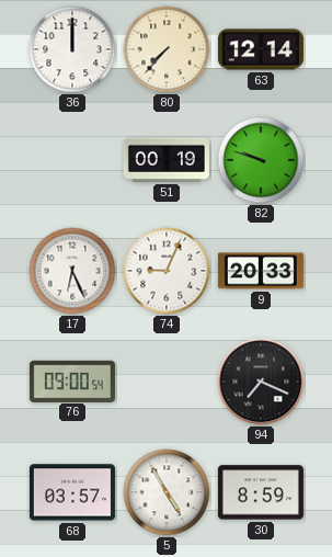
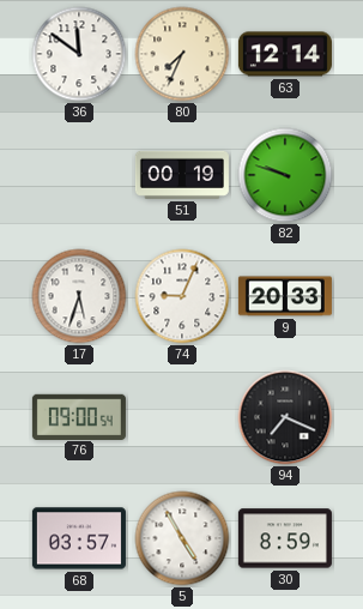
36: 12:00 -> 11:51
80: 7:37 -> 7:34
17: 6:26 -> 5:33
